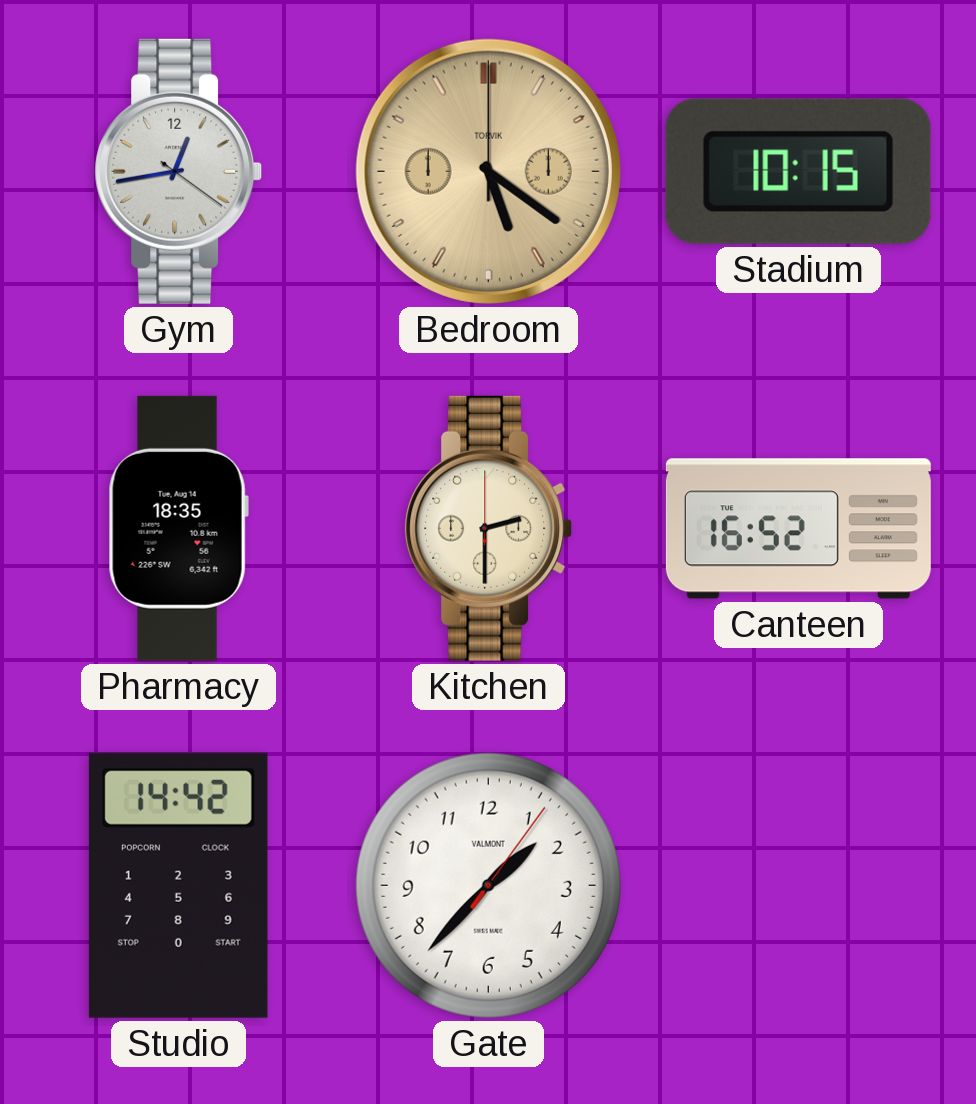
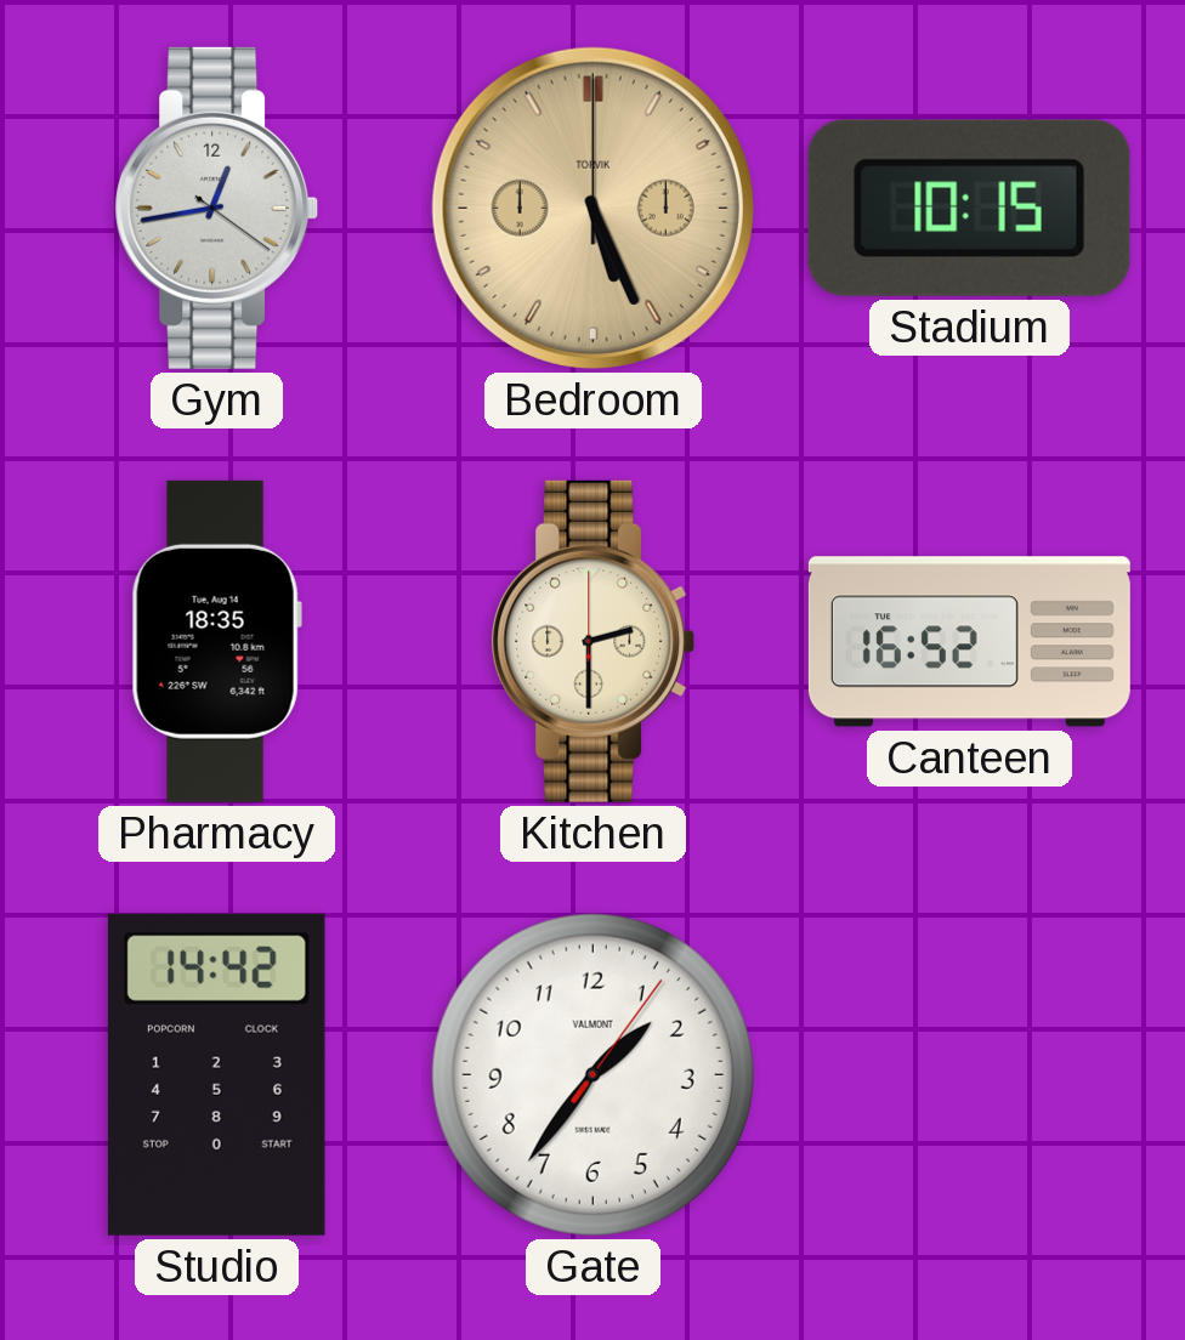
Bedroom: 5:21 -> 5:26
Gate: 1:37 -> 1:36
